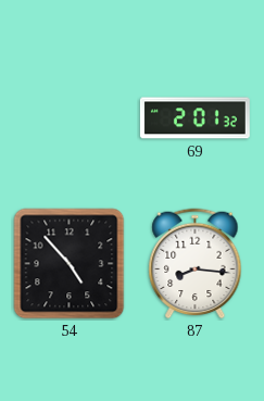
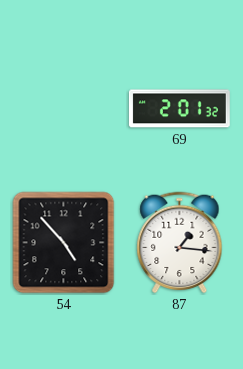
87: 8:16 -> 1:16
